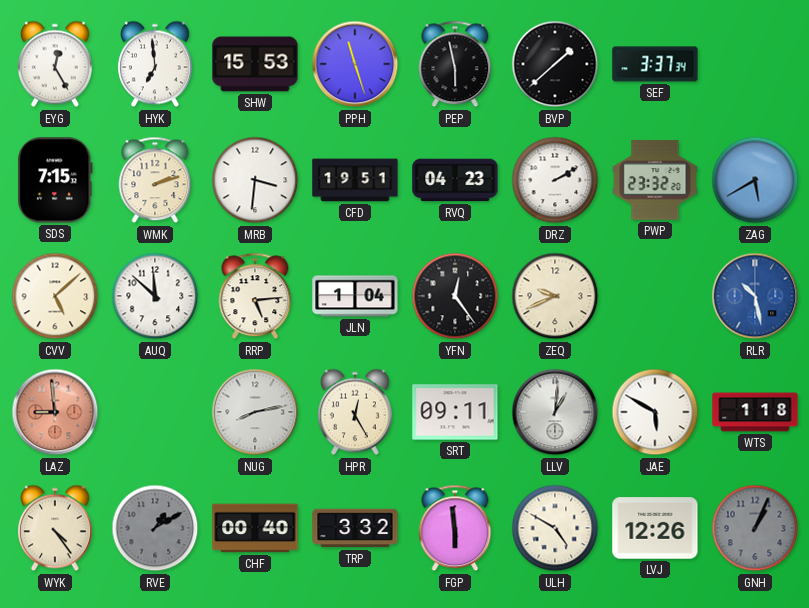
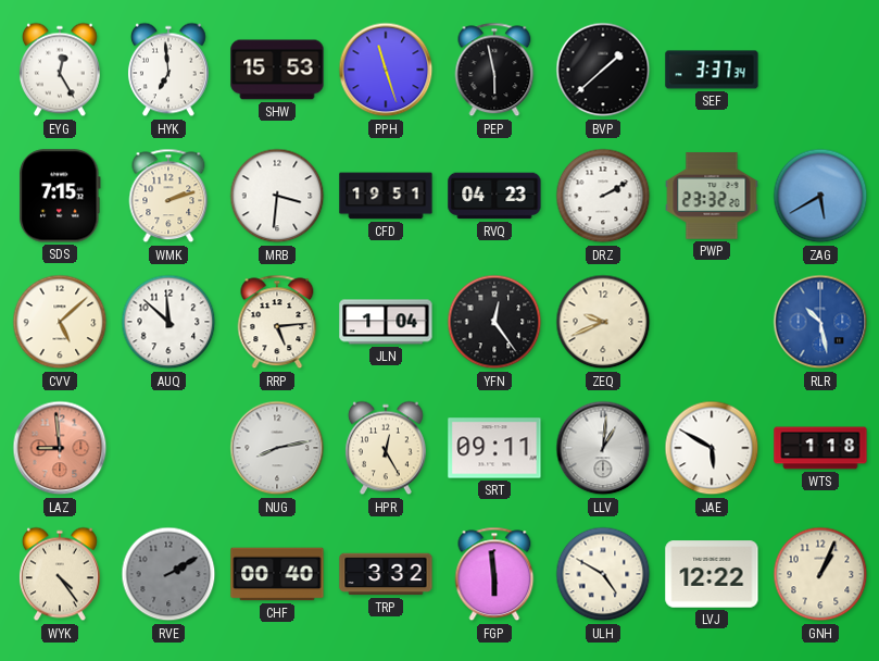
RVE: 1:10 -> 2:10
LVJ: 12:26 -> 12:22
GNH dial: grey -> cream
